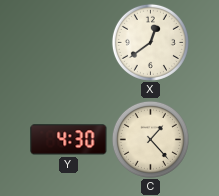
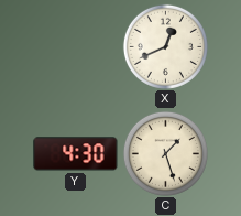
X: 12:39 -> 12:41
C: 1:23 -> 1:27
